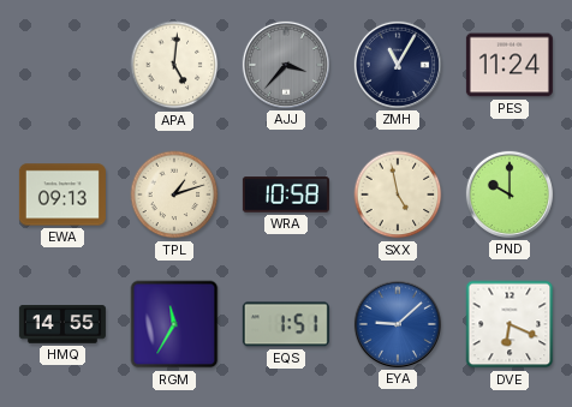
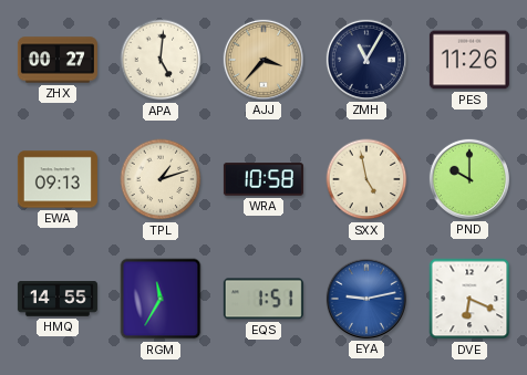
ZHX: none -> 00:27
AJJ dial: grey -> champagne
PES: 11:24 -> 11:26
EYA: 9:08 -> 9:13
